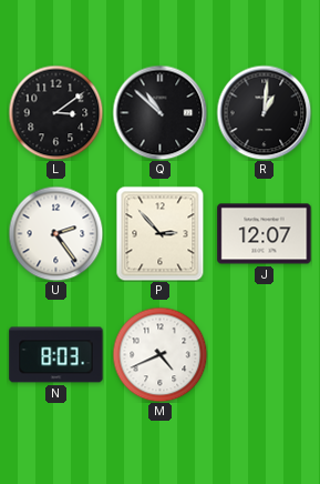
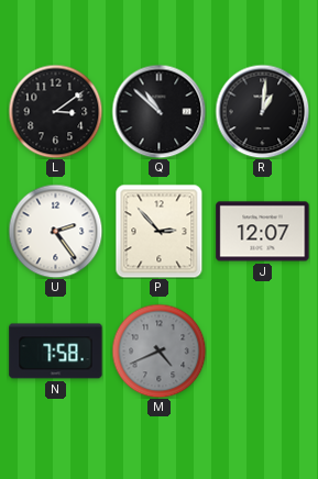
N: 8:03 -> 7:58
M dial: white -> grey
